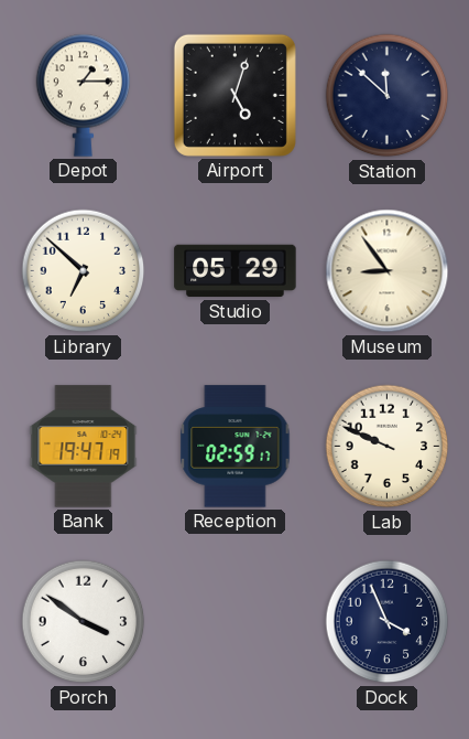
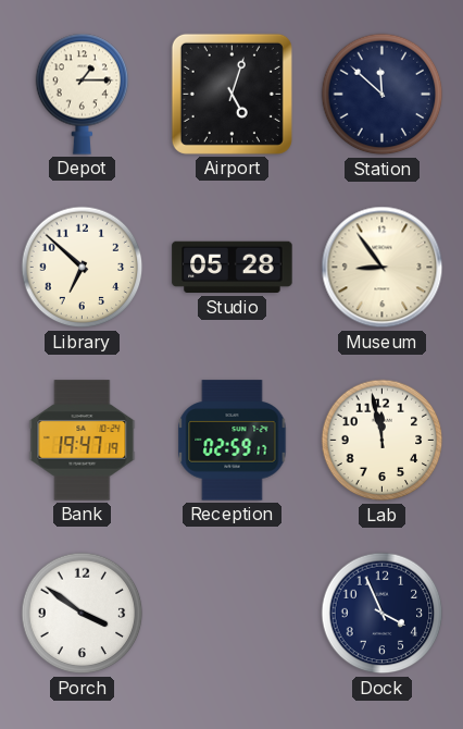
Studio: 05:29 -> 05:28
Lab: 9:49 -> 11:58
